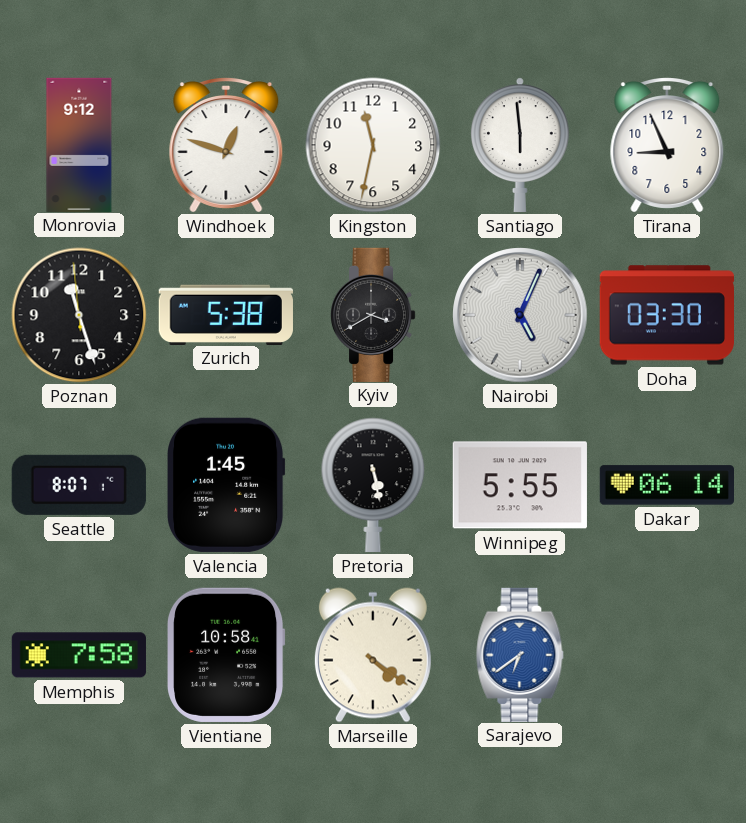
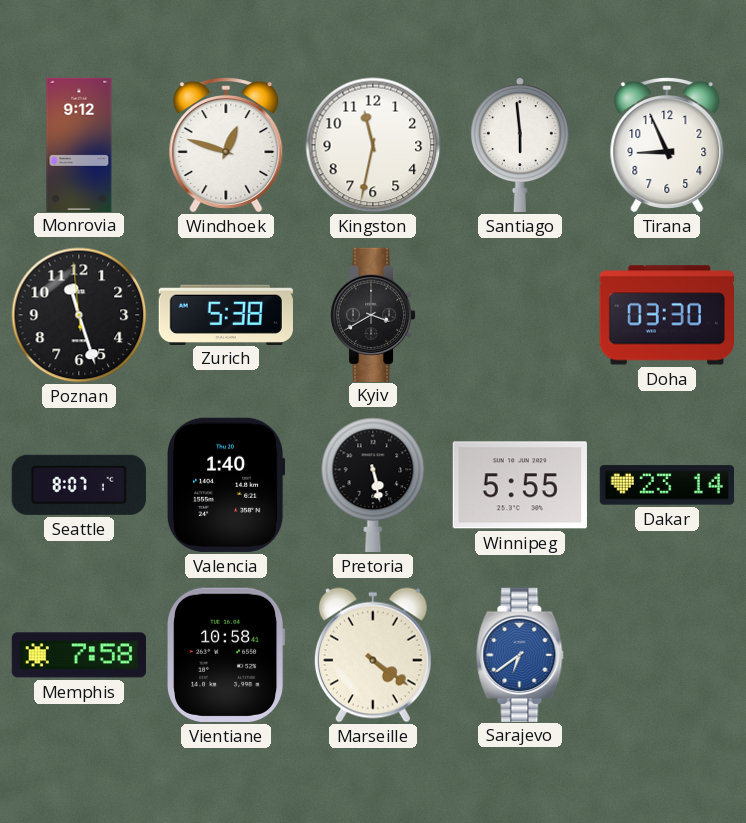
Nairobi: 5:04 -> none
Valencia: 1:45 -> 1:40
Dakar: 06:14 -> 23:14
